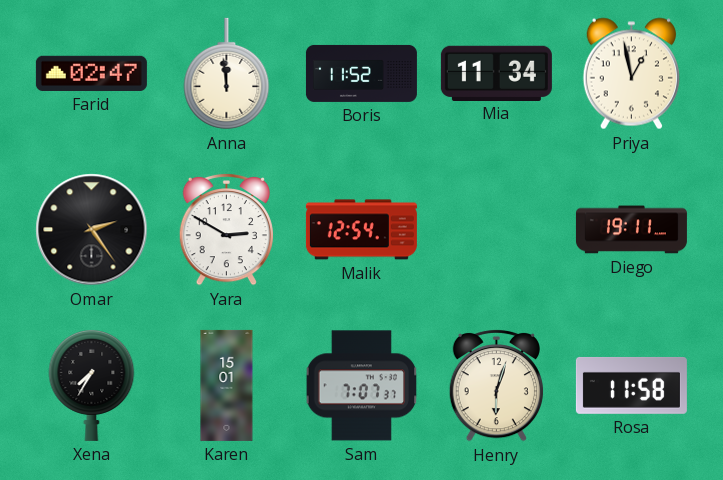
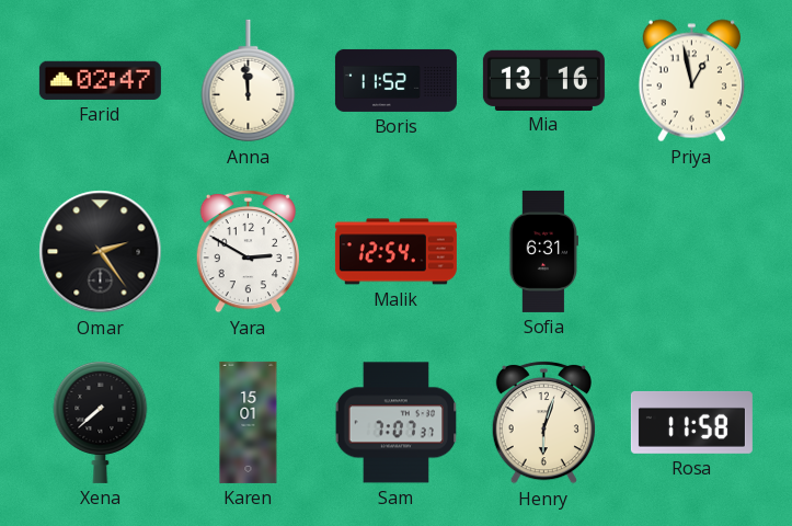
Mia: 11:34 -> 13:16
Sofia: none -> 6:31
Diego: 19:11 -> none
Xena: 7:35 -> 7:38
